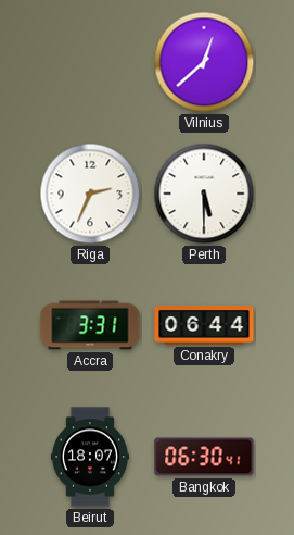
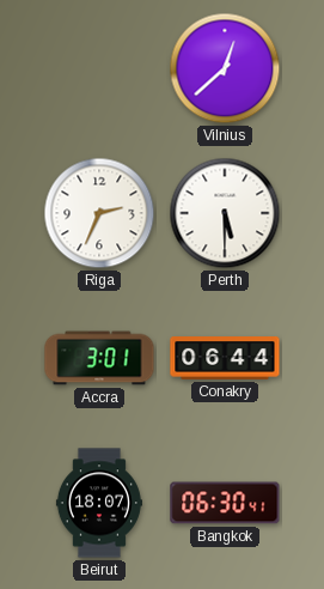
Accra: 3:31 -> 3:01
